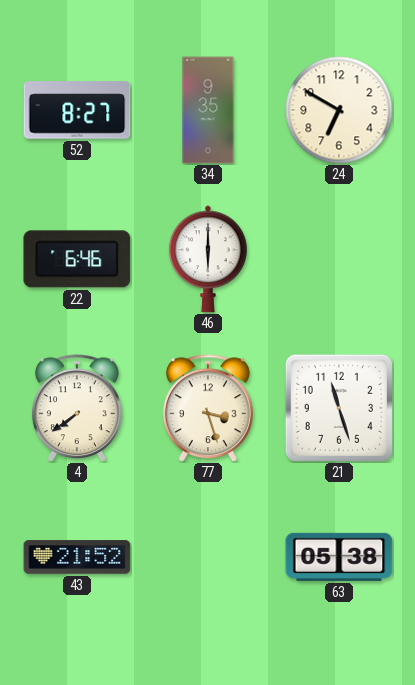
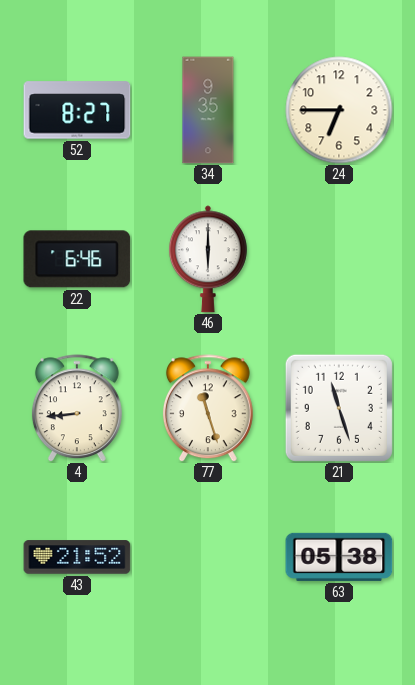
24: 6:50 -> 6:45
4: 7:39 -> 8:44
77: 3:27 -> 11:27
